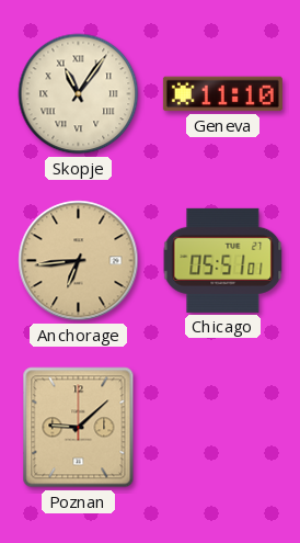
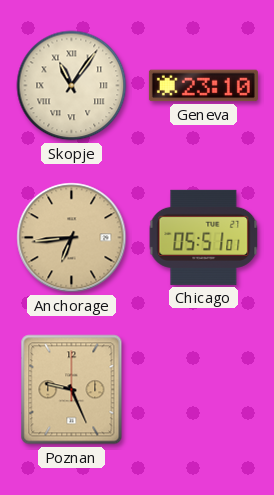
Geneva: 11:10 -> 23:10
Poznan: 9:08 -> 9:26
